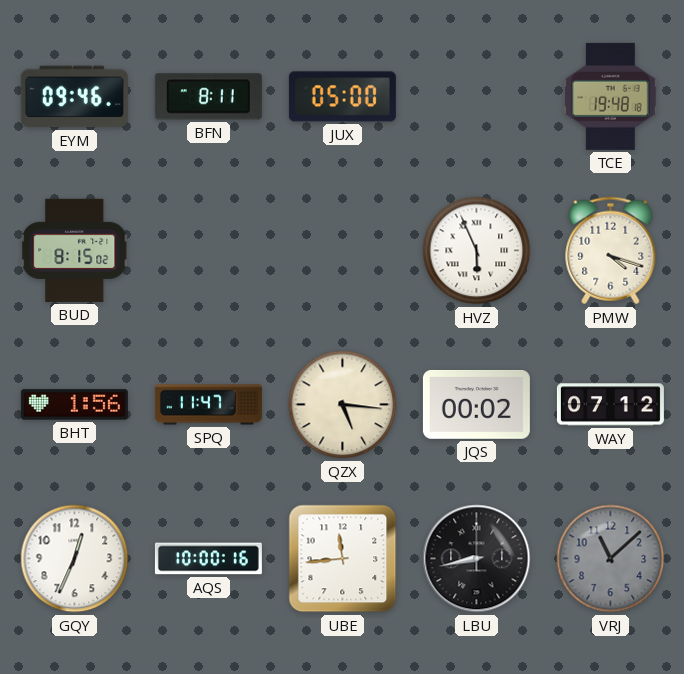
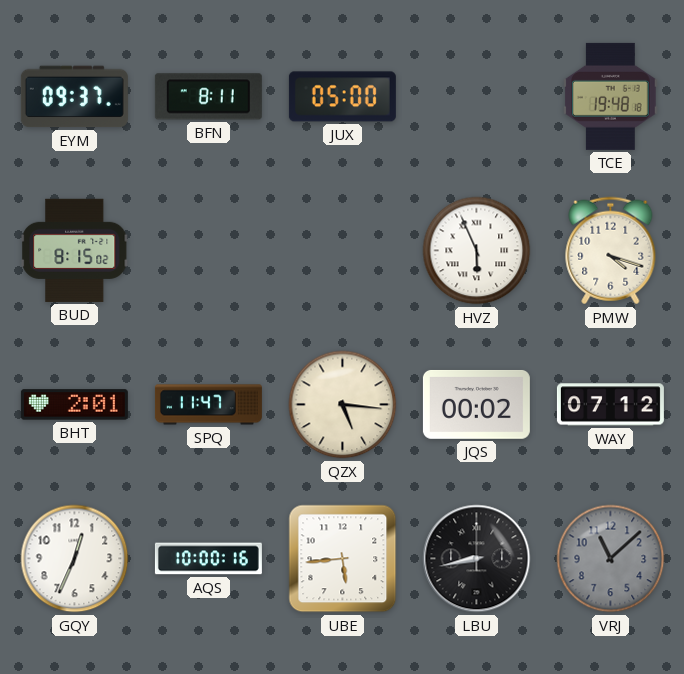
EYM: 09:46 -> 09:37
BHT: 1:56 -> 2:01
UBE: 11:44 -> 5:44
